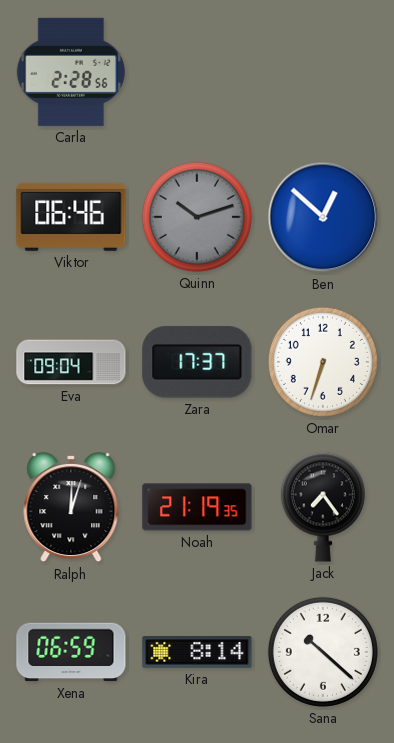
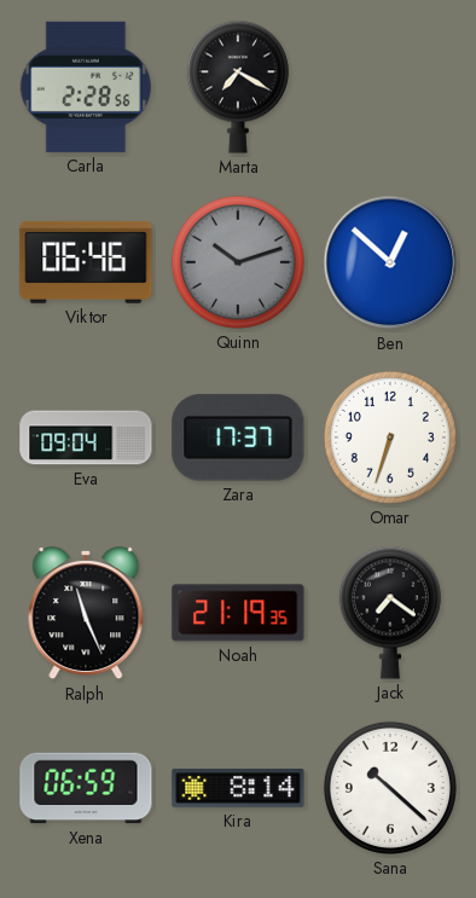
Marta: none -> 7:20
Ralph: 12:03 -> 11:26
Jack: 7:24 -> 7:21
